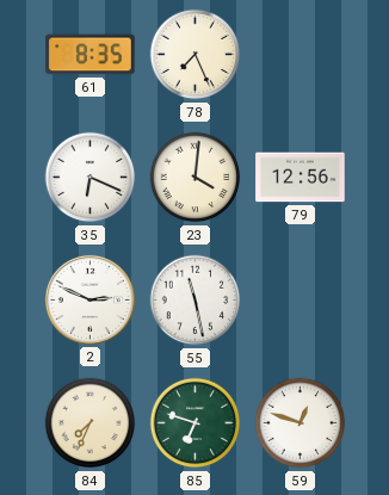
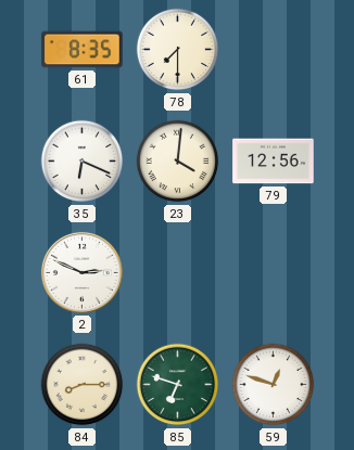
78: 7:26 -> 7:30
55: 11:28 -> none
84: 7:34 -> 8:15
